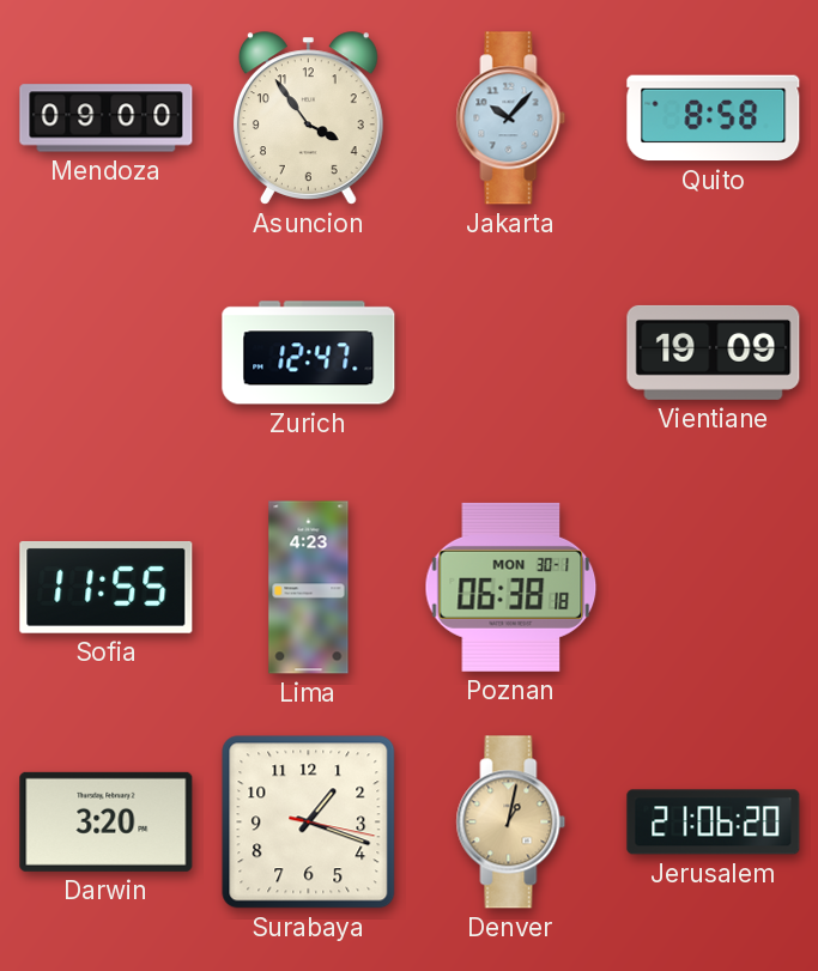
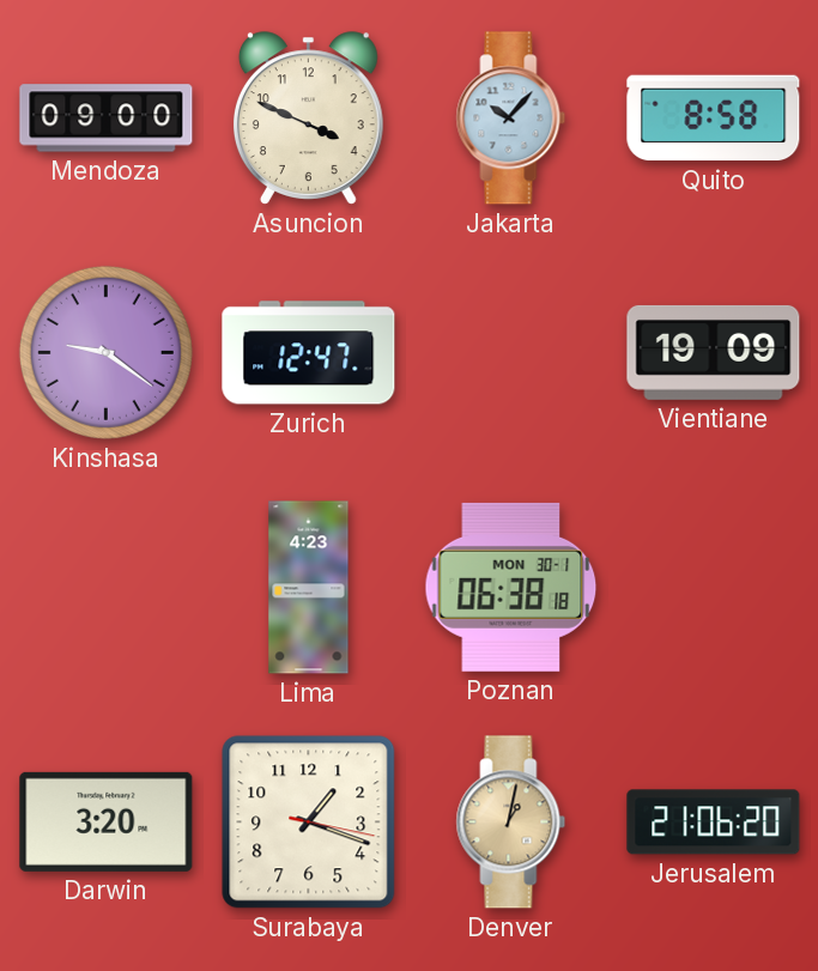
Asuncion: 3:54 -> 3:49
Kinshasa: none -> 9:21
Sofia: 11:55 -> none
